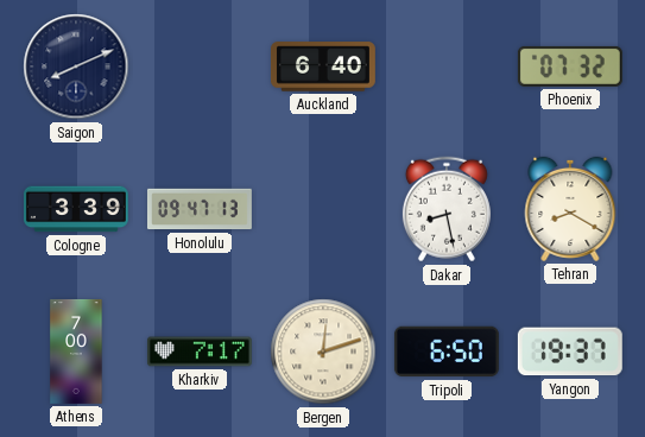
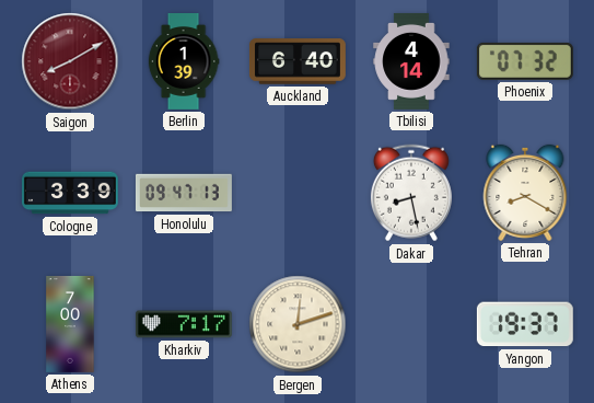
Saigon: 8:11 -> 8:10
Saigon dial: navy -> burgundy
Berlin: none -> 1:39
Tbilisi: none -> 4:14
Tripoli: 6:50 -> none
